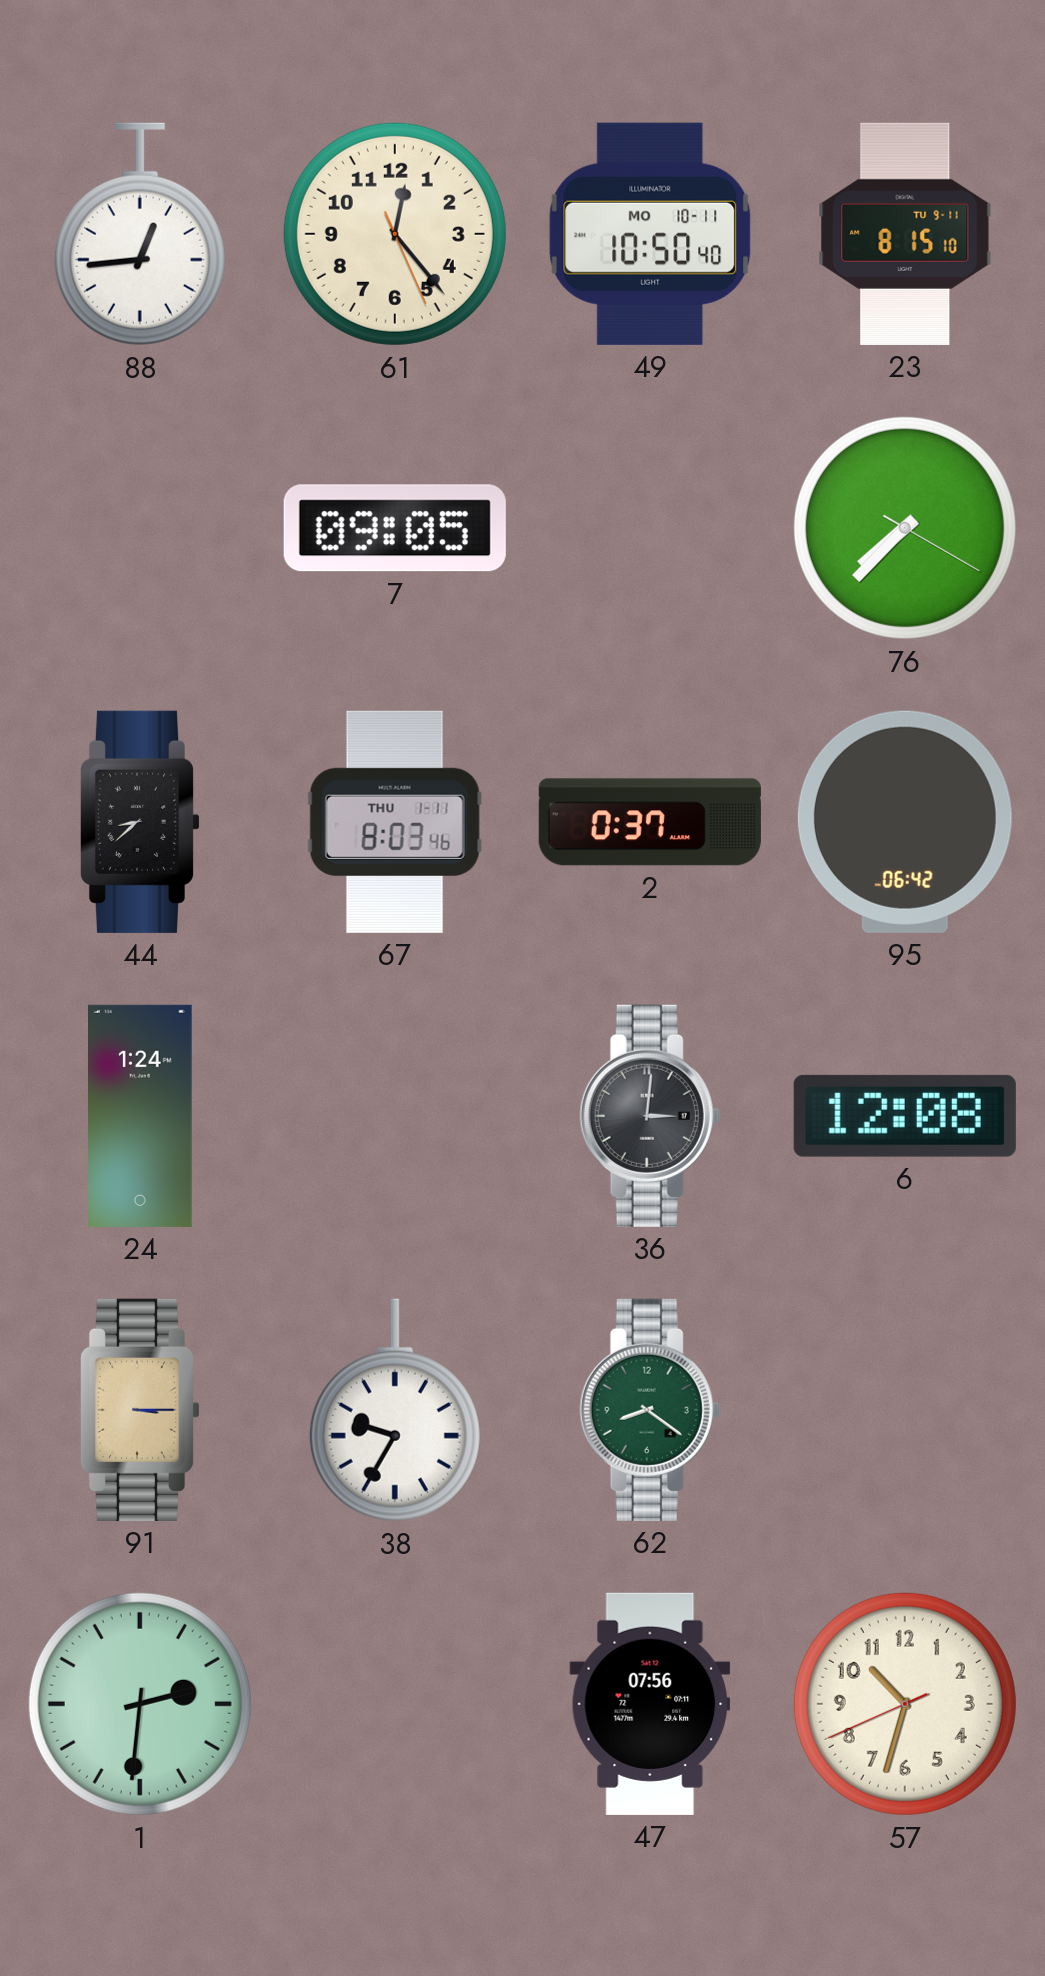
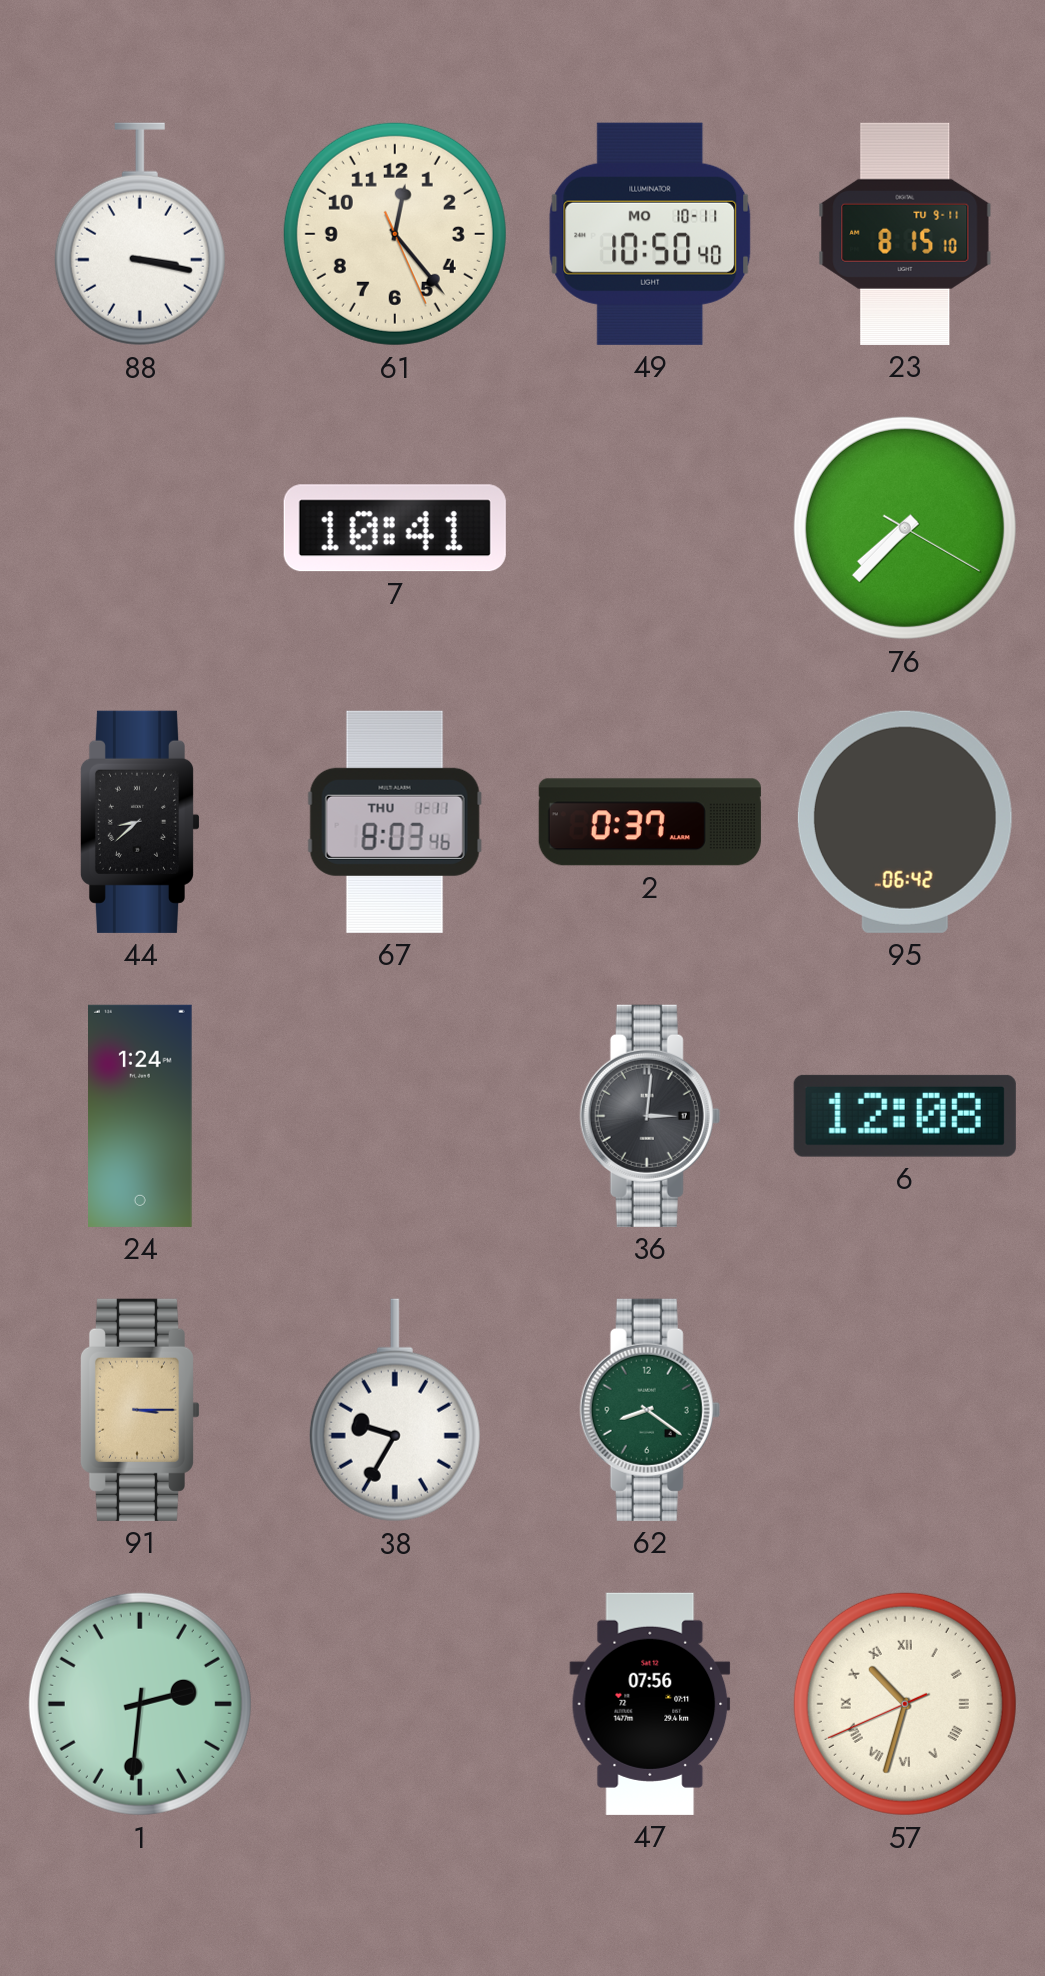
88: 12:44 -> 3:17
7: 09:05 -> 10:41
57 numerals: Arabic -> Roman
